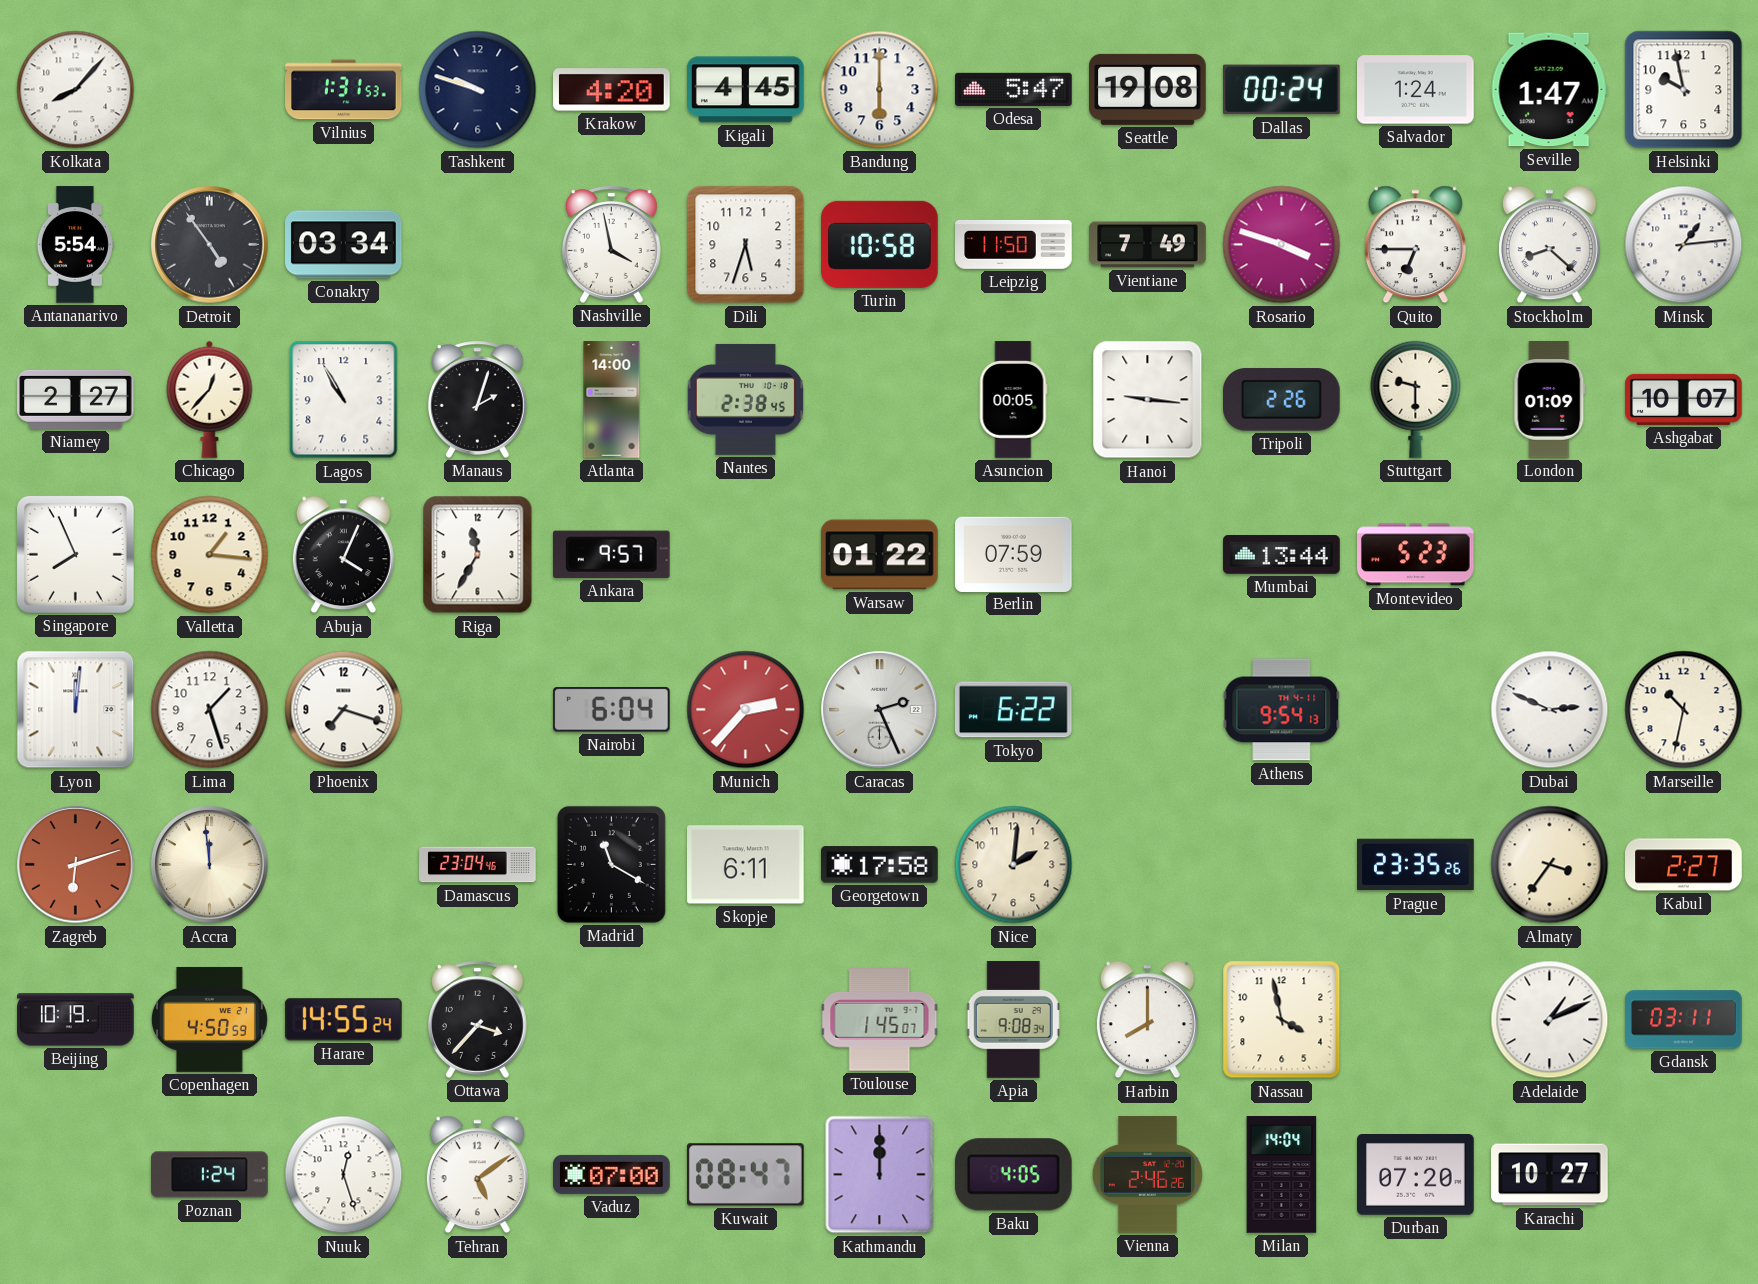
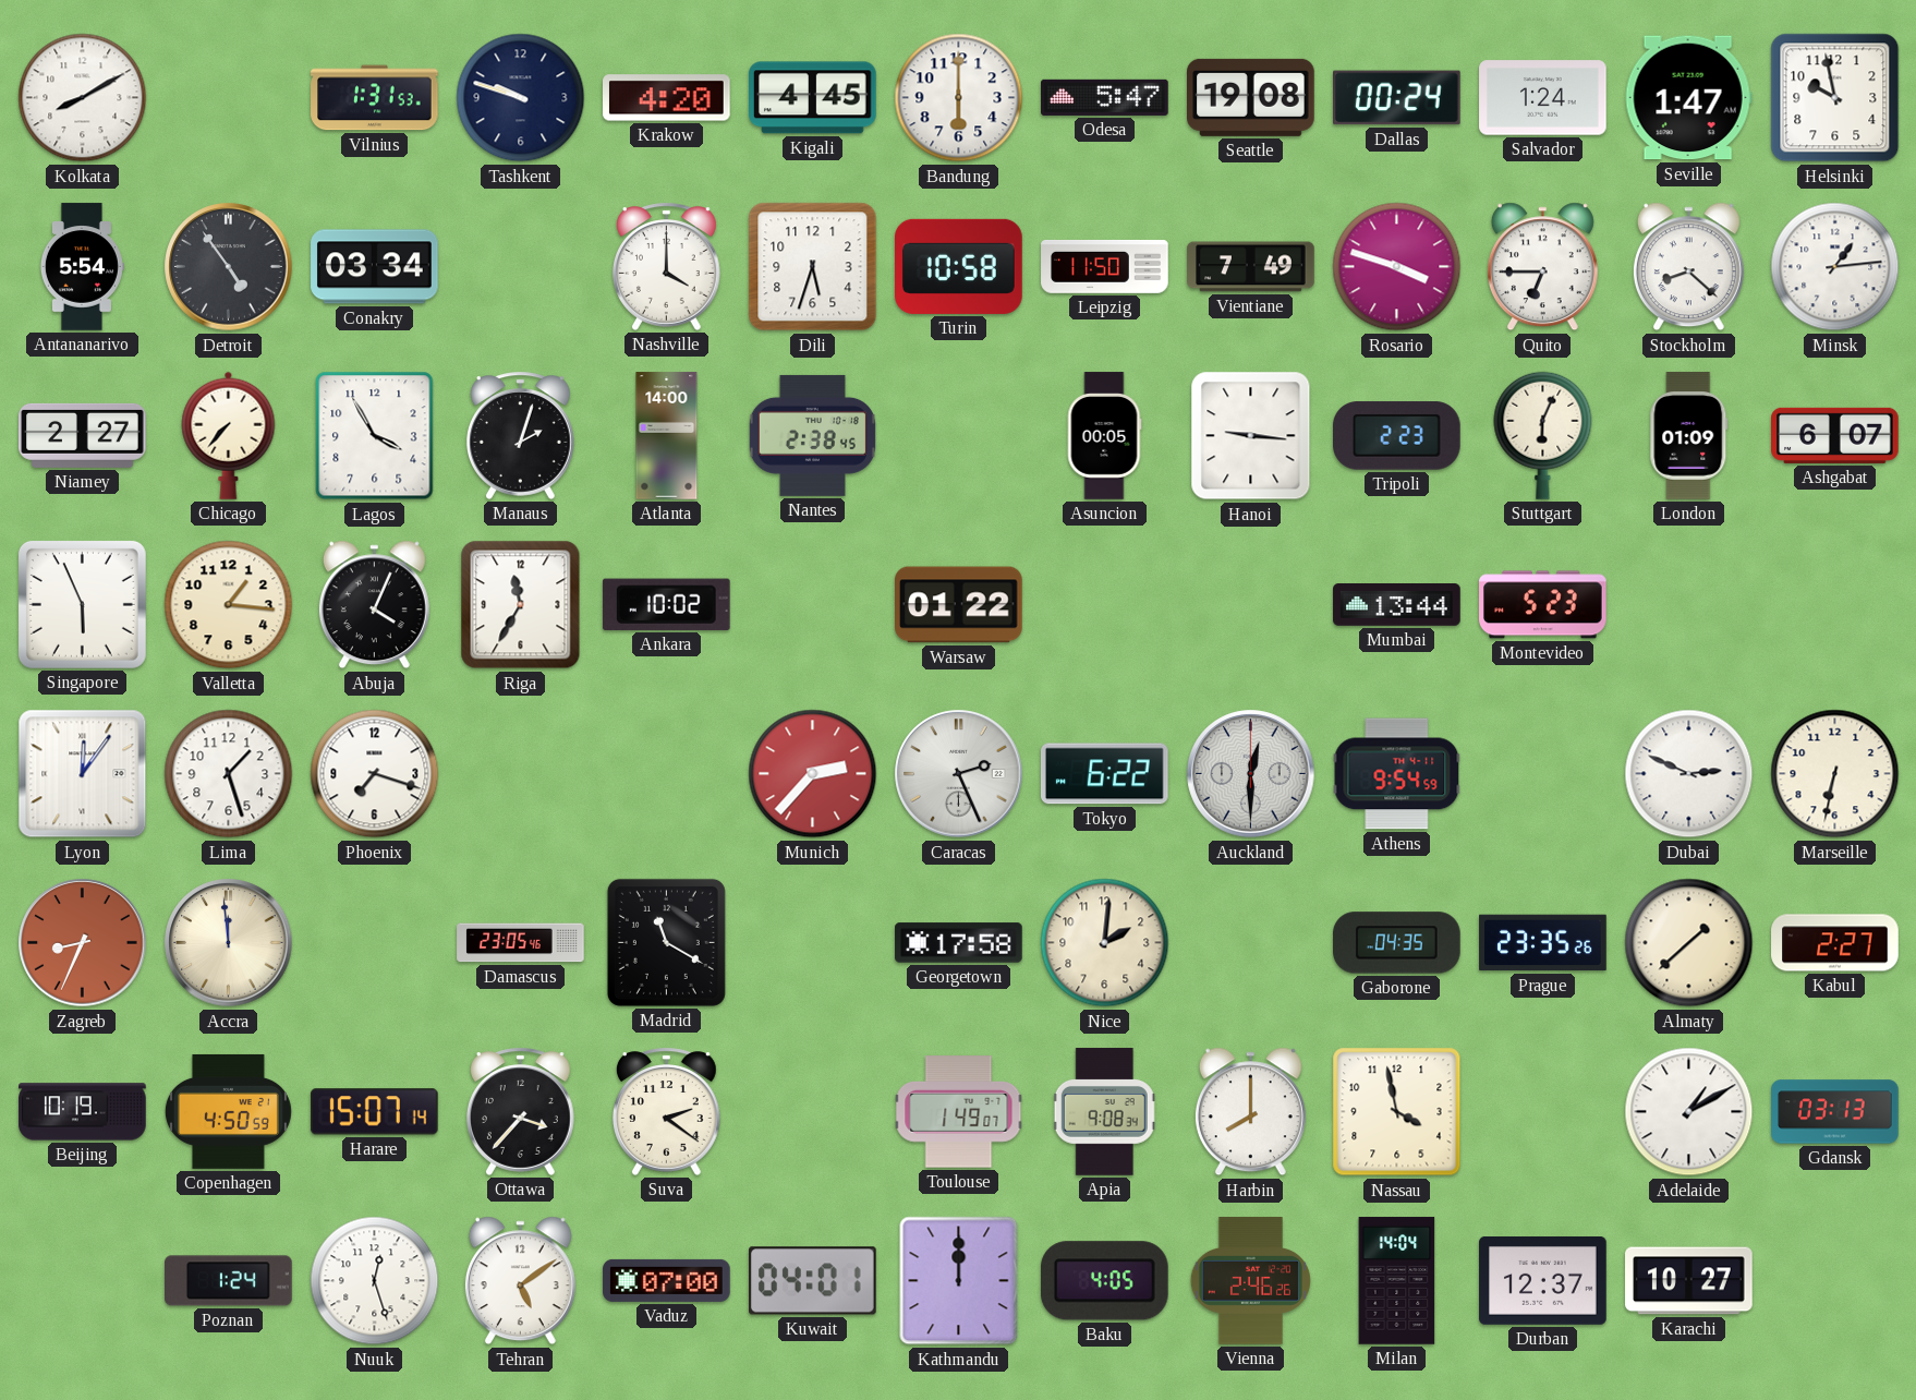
Kolkata: 8:07 -> 8:10
Nashville: 3:58 -> 4:00
Chicago: 12:37 -> 7:37
Lagos: 10:55 -> 3:55
Tripoli: 2:26 -> 2:23
Stuttgart: 9:30 -> 6:04
Ashgabat: 10:07 -> 6:07
Singapore: 7:56 -> 5:56
Ankara: 9:57 -> 10:02
Berlin: 07:59 -> none
Lyon: 12:01 -> 12:06
Nairobi: 6:04 -> none
Auckland: none -> 12:30
Athens: 9:54:13 -> 9:54:59
Marseille: 10:32 -> 6:32
Zagreb: 6:12 -> 8:34
Damascus: 23:04 -> 23:05
Skopje: 6:11 -> none
Gaborone: none -> 04:35
Almaty: 3:36 -> 1:38
Harare: 14:55 -> 15:07
Suva: none -> 2:21
Toulouse: 1:45 -> 1:49
Adelaide: 1:11 -> 1:10
Gdansk: 03:11 -> 03:13
Kuwait: 08:47 -> 04:01
Durban: 07:20 -> 12:37
